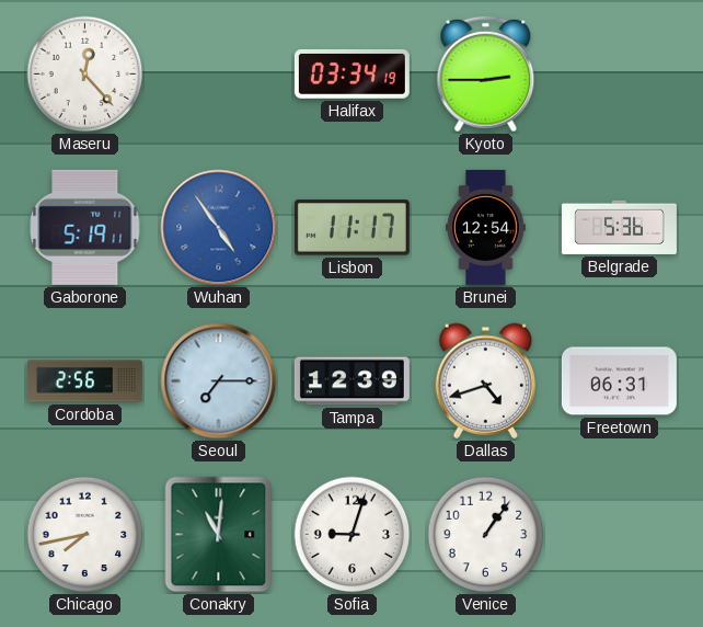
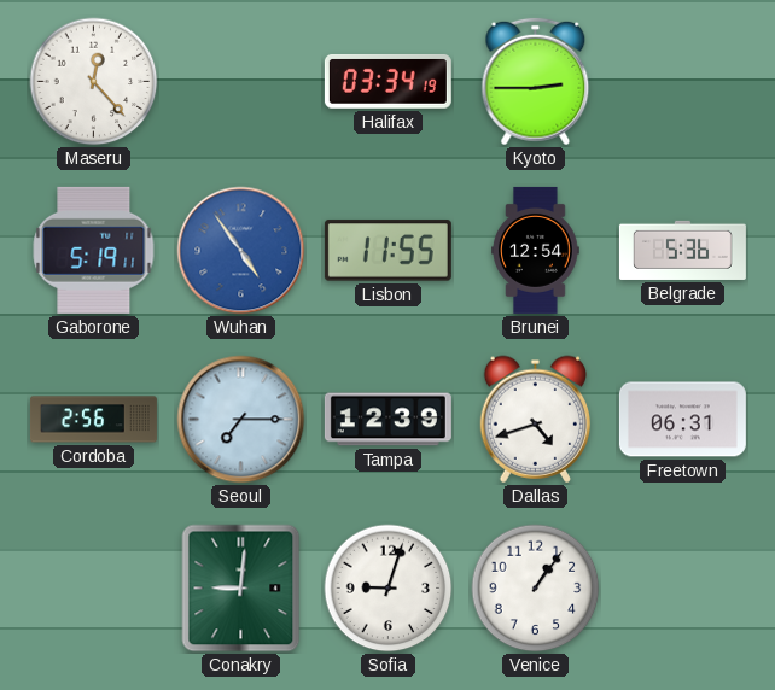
Lisbon: 11:17 -> 11:55
Chicago: 7:43 -> none
Conakry: 11:01 -> 9:01
